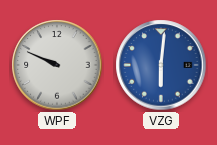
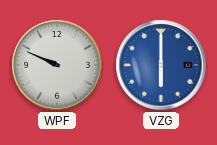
VZG: 6:01 -> 6:00
